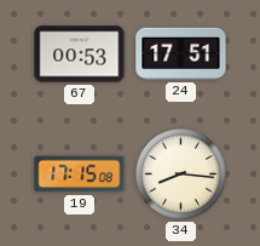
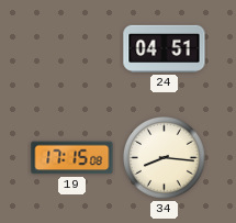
67: 00:53 -> none
24: 17:51 -> 04:51
